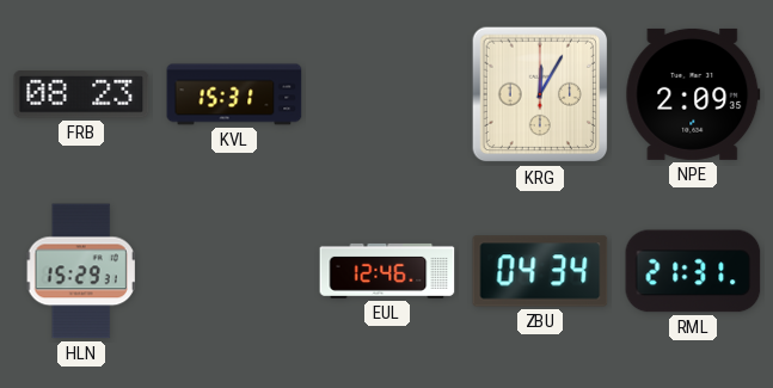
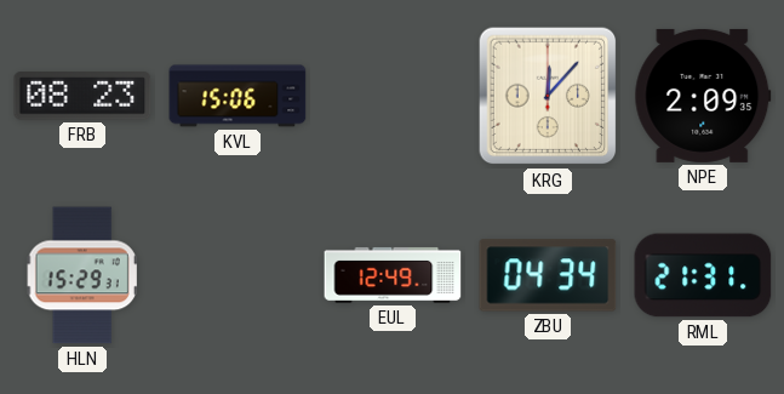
KVL: 15:31 -> 15:06
KRG: 12:05 -> 12:07
EUL: 12:46 -> 12:49
